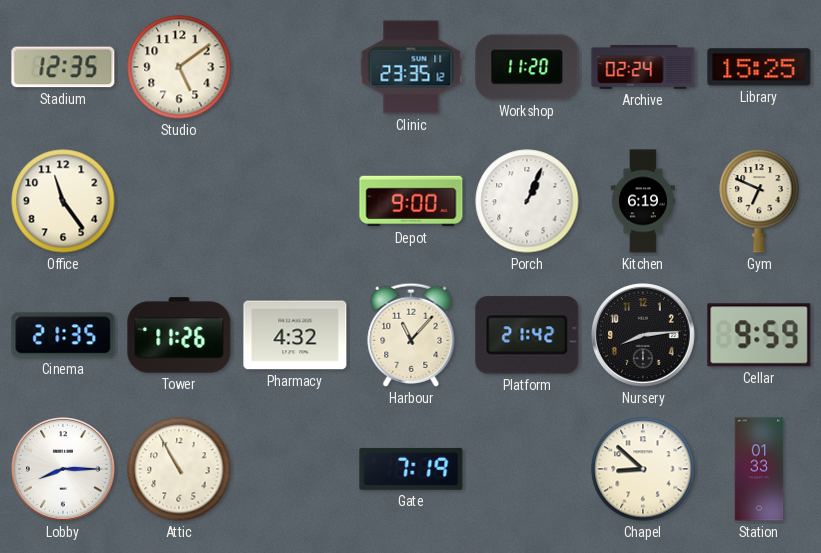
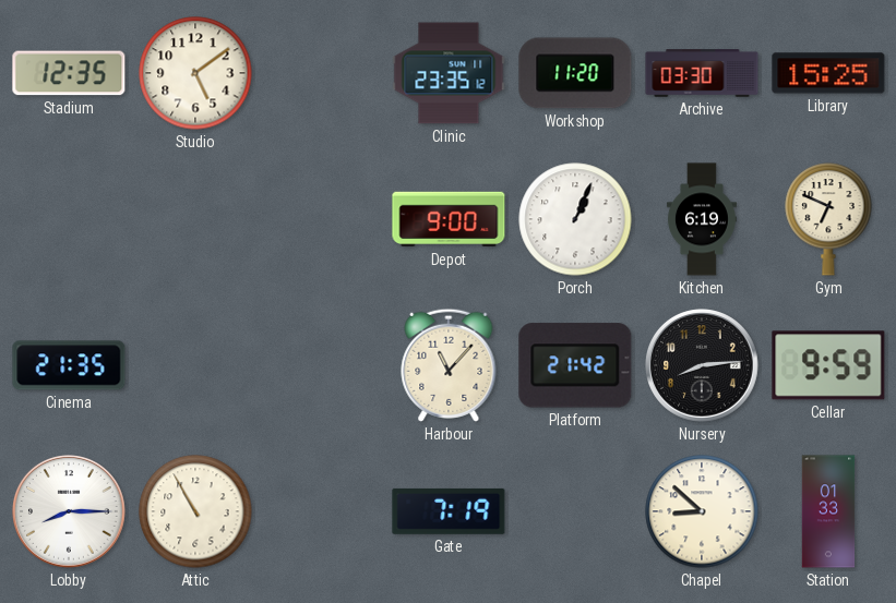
Archive: 02:24 -> 03:30
Office: 11:24 -> none
Tower: 11:26 -> none
Pharmacy: 4:32 -> none
